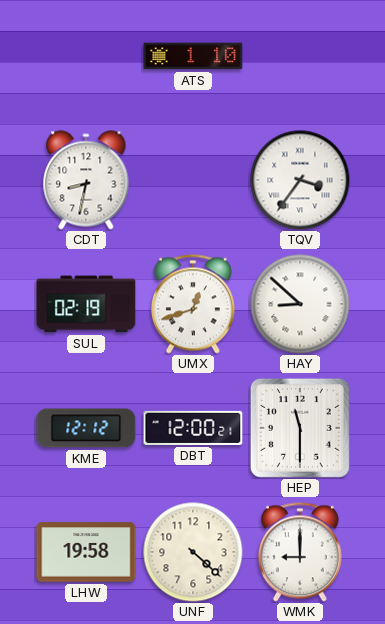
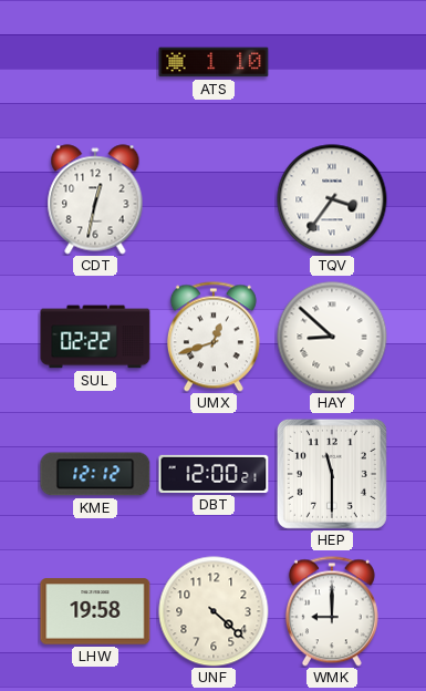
CDT: 8:32 -> 12:32
SUL: 02:19 -> 02:22
